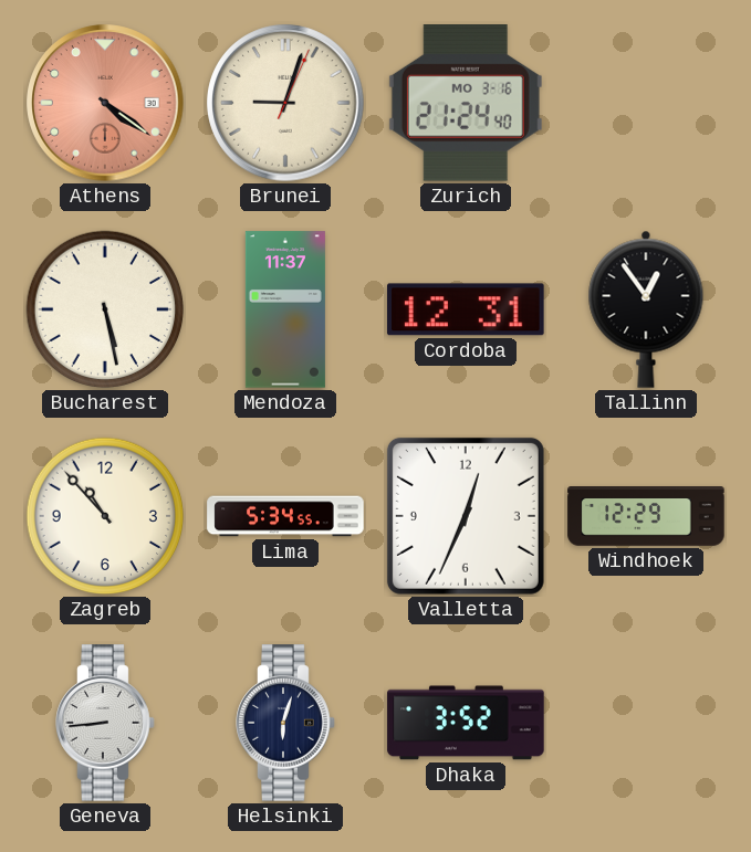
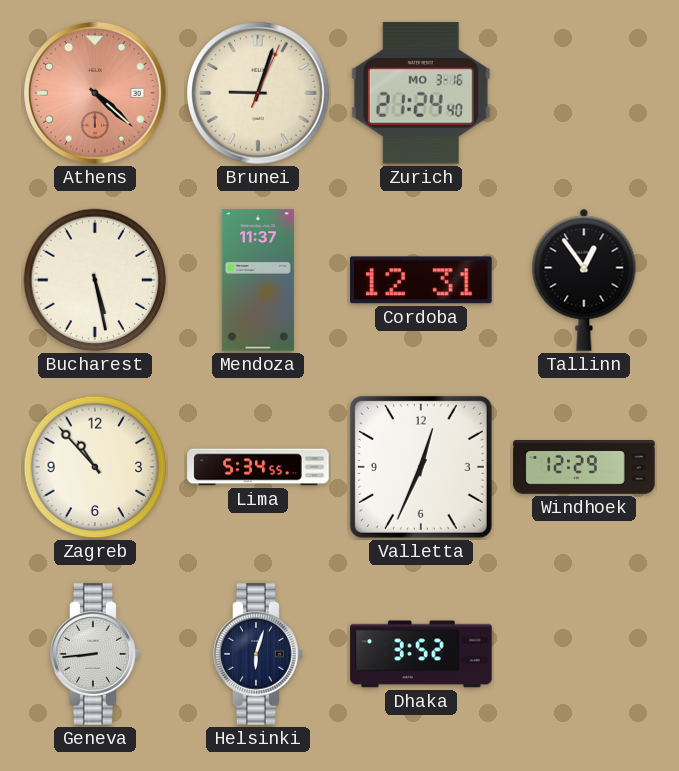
Athens: 4:21 -> 4:22
